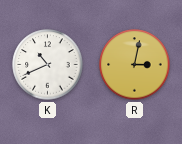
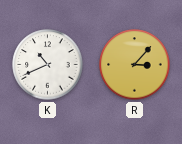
R: 3:02 -> 3:07
